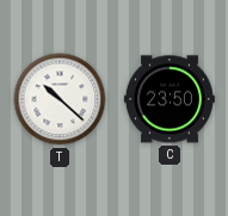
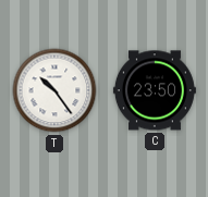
T: 10:22 -> 10:24
